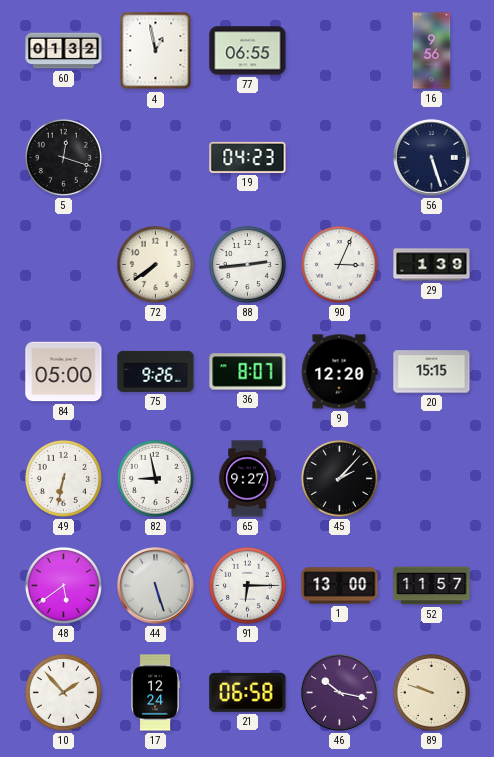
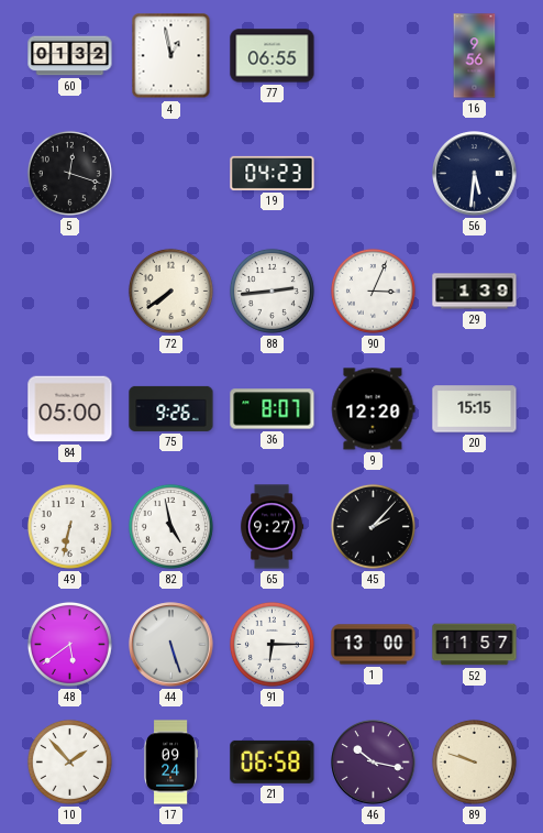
56: 5:27 -> 5:31
82: 8:58 -> 4:58
17: 12:24 -> 09:24
